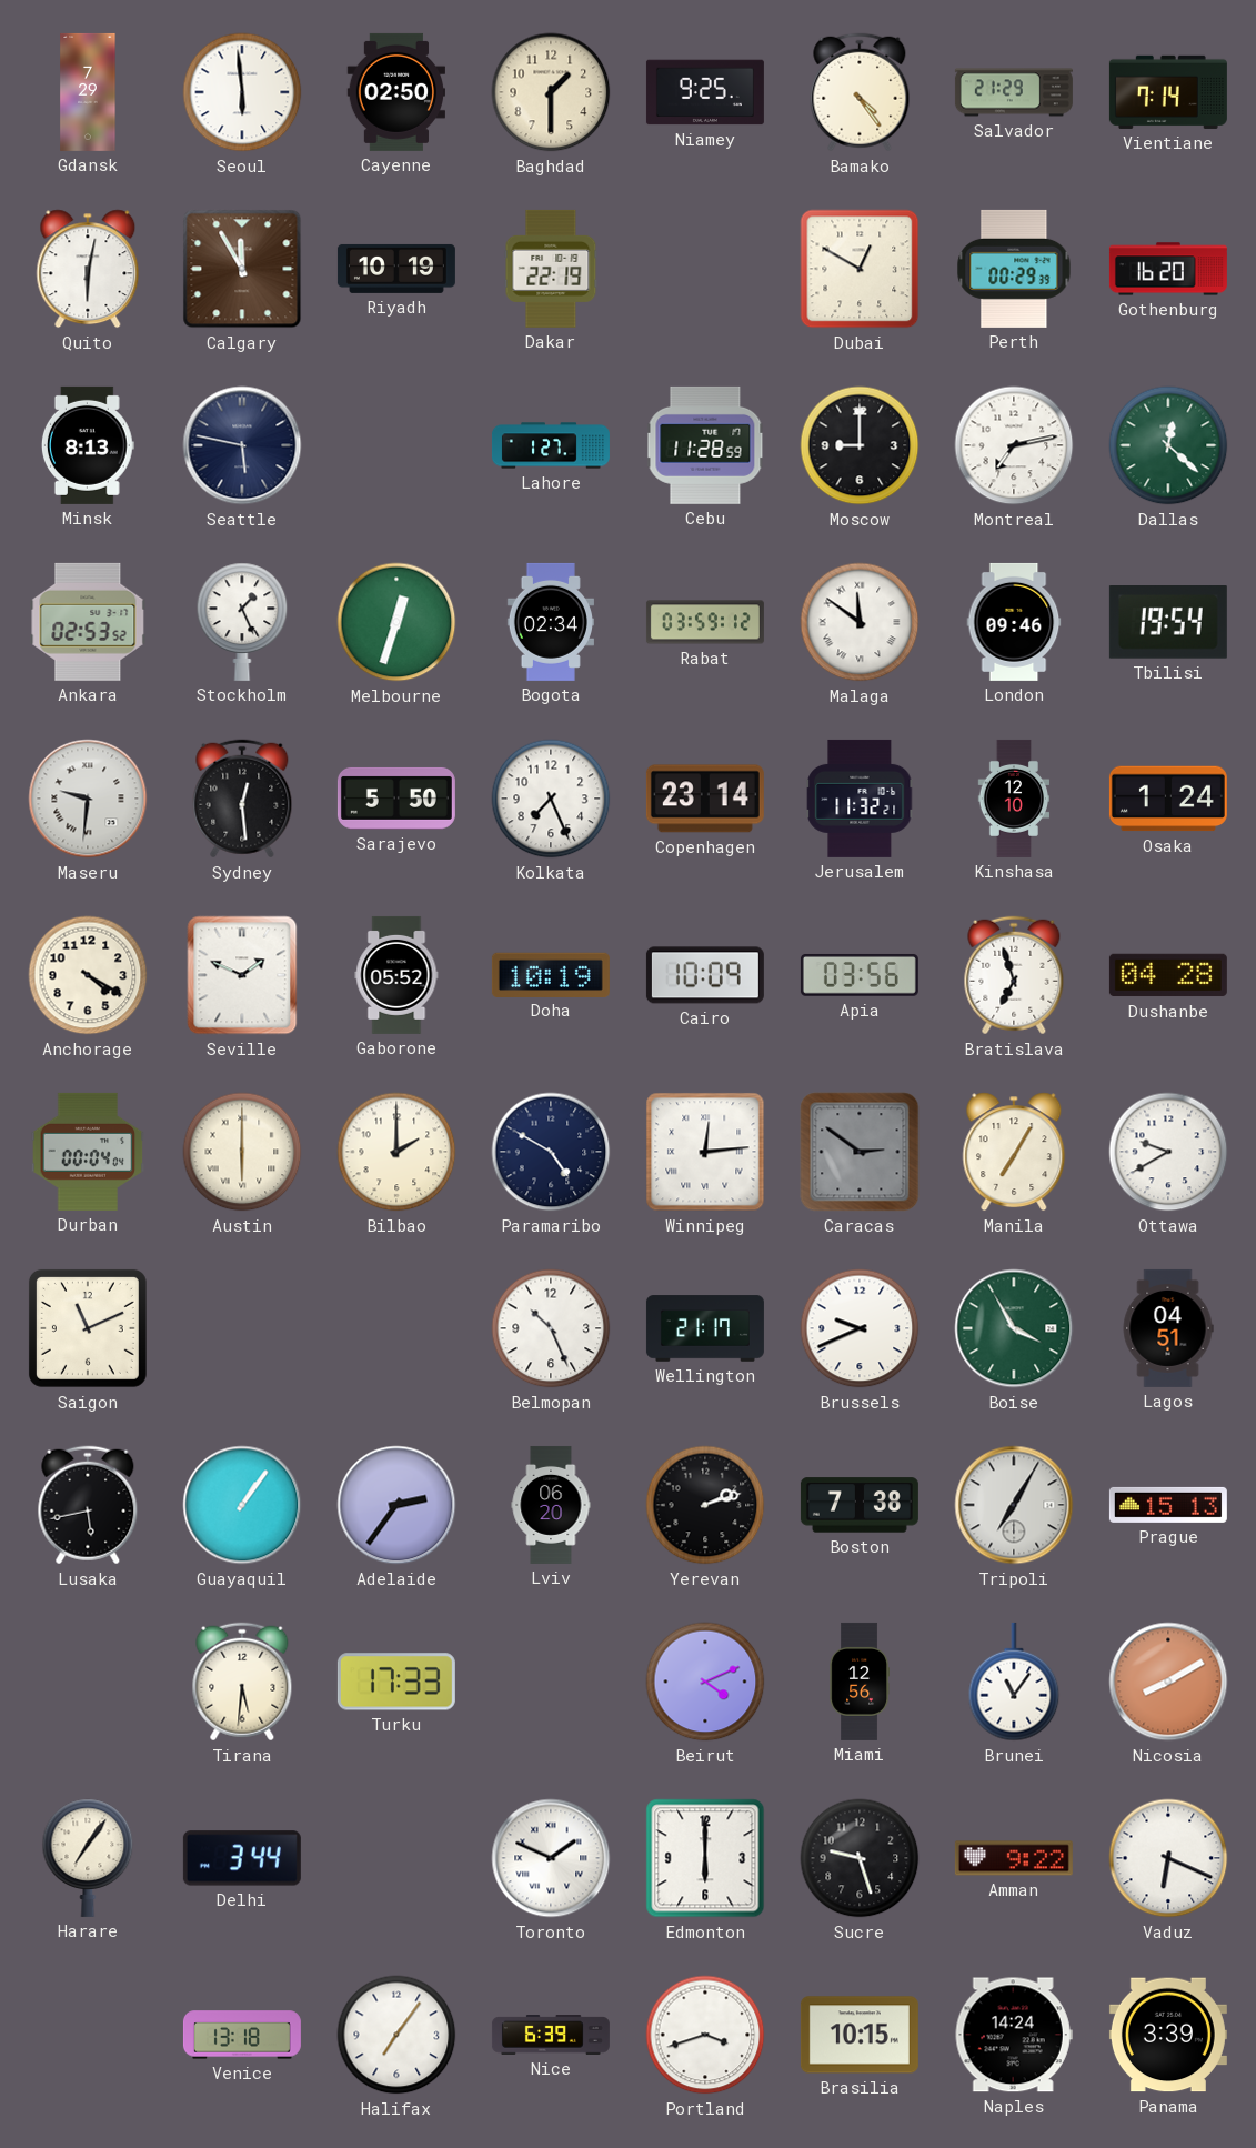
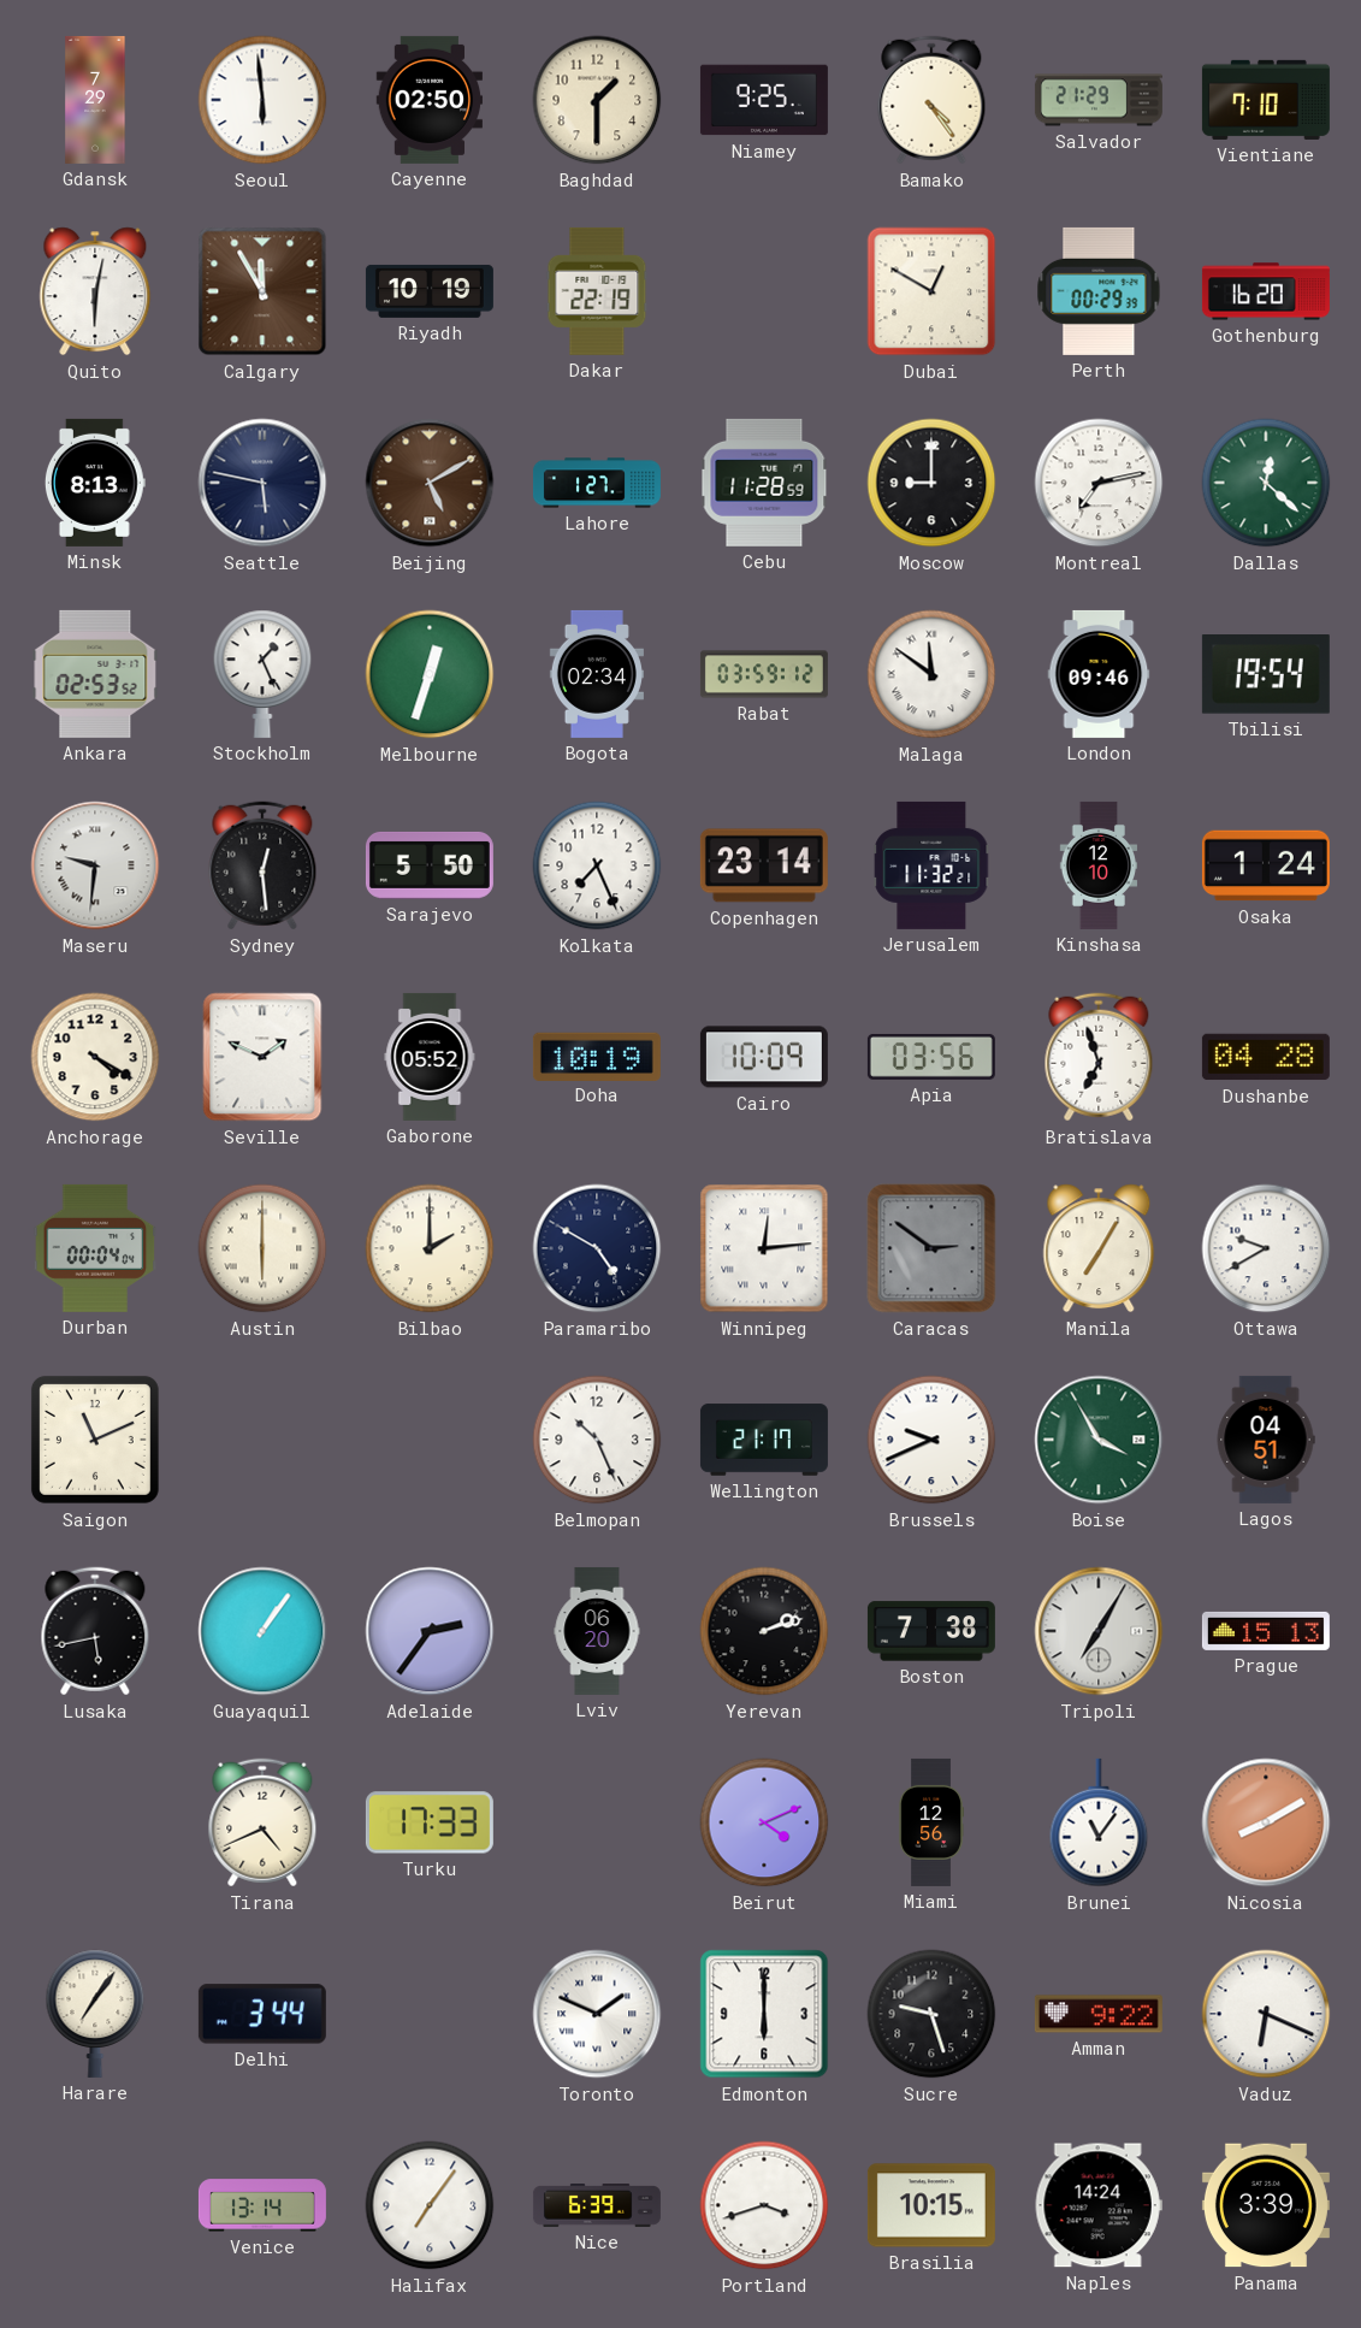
Vientiane: 7:14 -> 7:10
Beijing: none -> 5:10
Tirana: 5:31 -> 4:41
Venice: 13:18 -> 13:14
